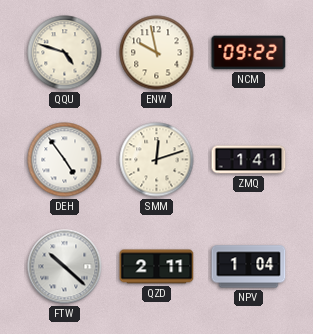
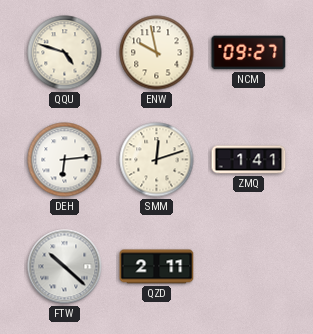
NCM: 09:22 -> 09:27
DEH: 4:54 -> 6:14
NPV: 1:04 -> none
